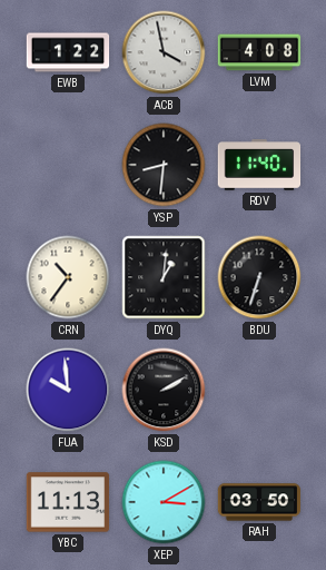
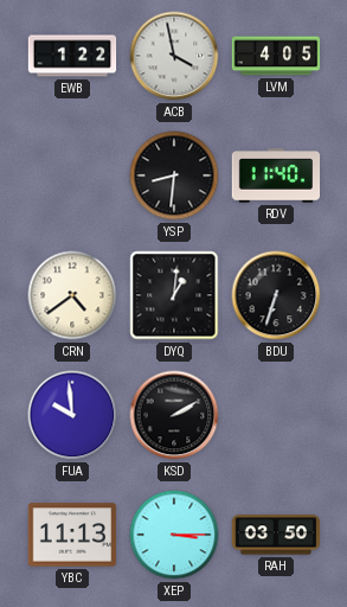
LVM: 4:08 -> 4:05
CRN: 10:36 -> 4:39
XEP: 3:10 -> 3:15
